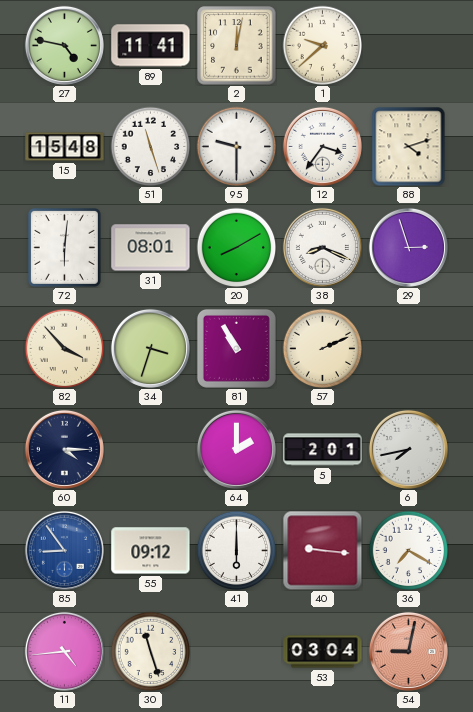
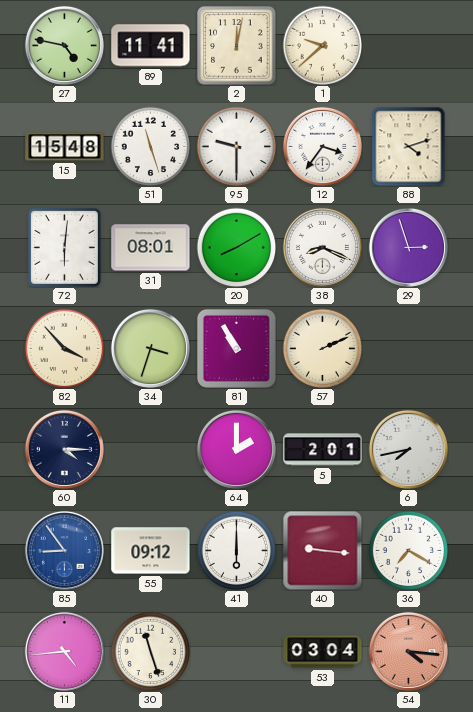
54: 9:02 -> 4:16
